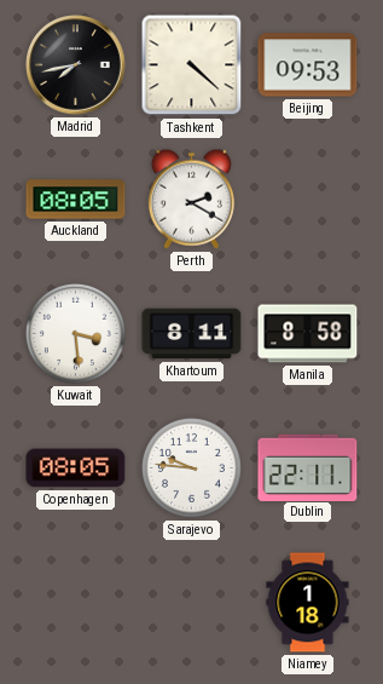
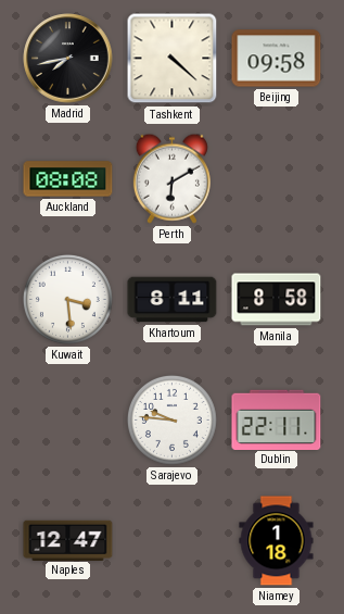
Beijing: 09:53 -> 09:58
Auckland: 08:05 -> 08:08
Perth: 2:20 -> 6:10
Copenhagen: 08:05 -> none
Naples: none -> 12:47
